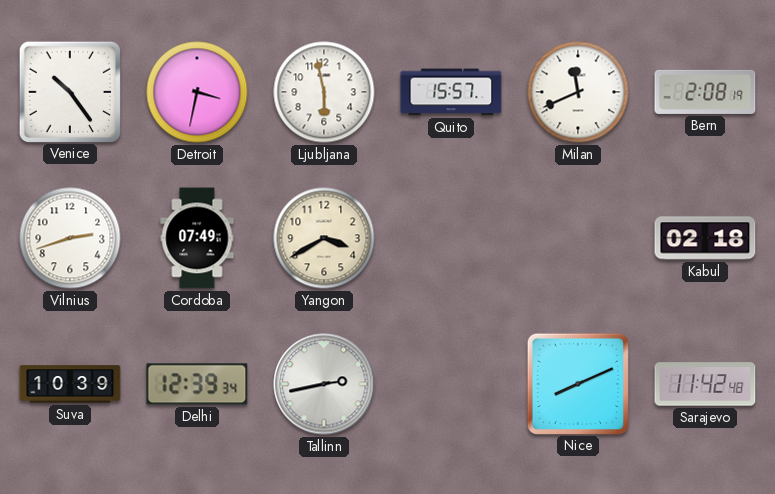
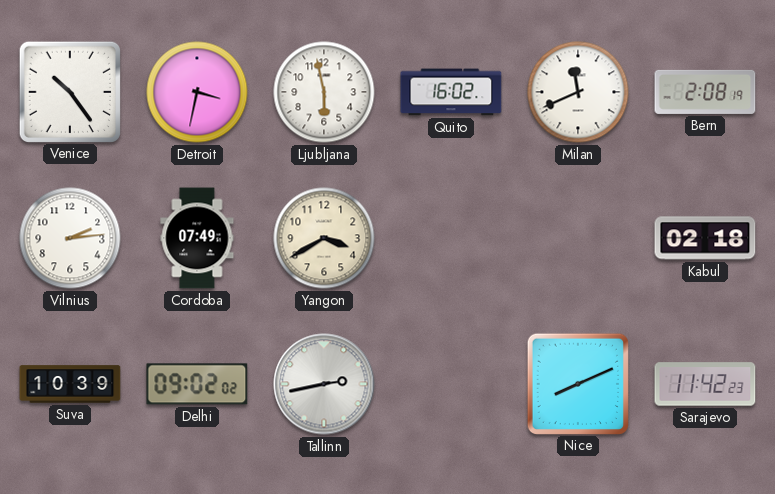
Quito: 15:57 -> 16:02
Vilnius: 2:42 -> 2:14
Delhi: 12:39 -> 09:02
Sarajevo: 11:42:48 -> 11:42:23
